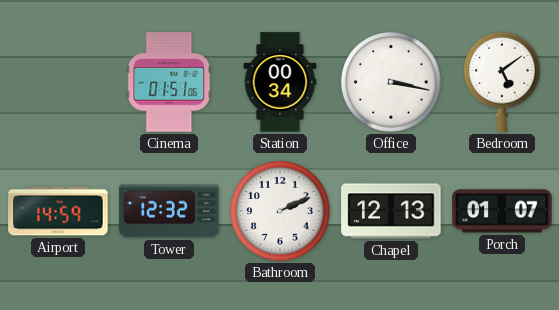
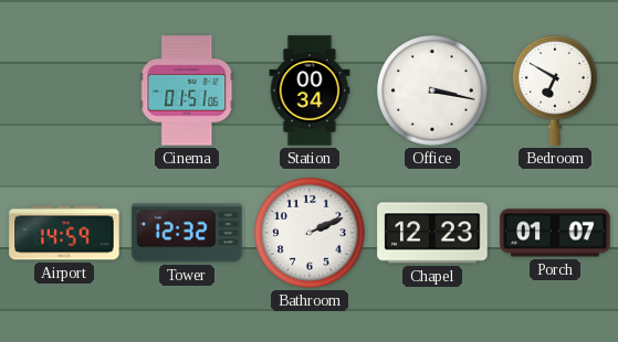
Bedroom: 5:09 -> 6:50
Chapel: 12:13 -> 12:23
